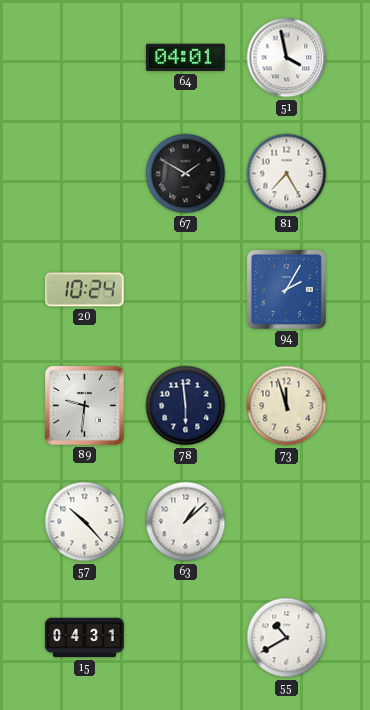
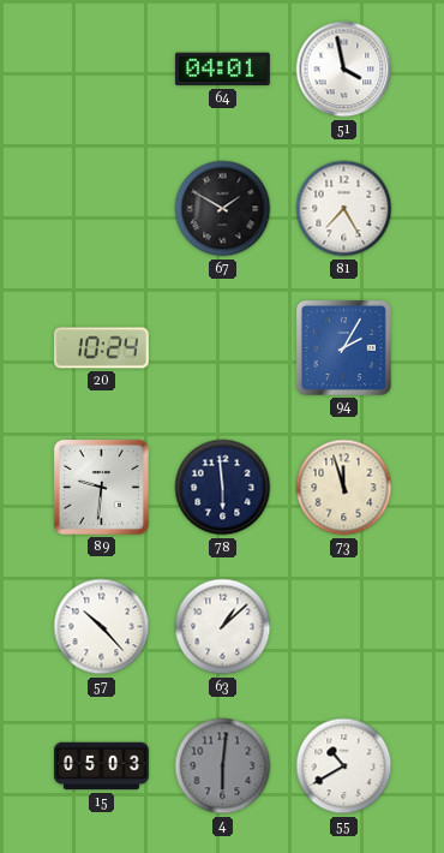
15: 04:31 -> 05:03
4: none -> 6:01
